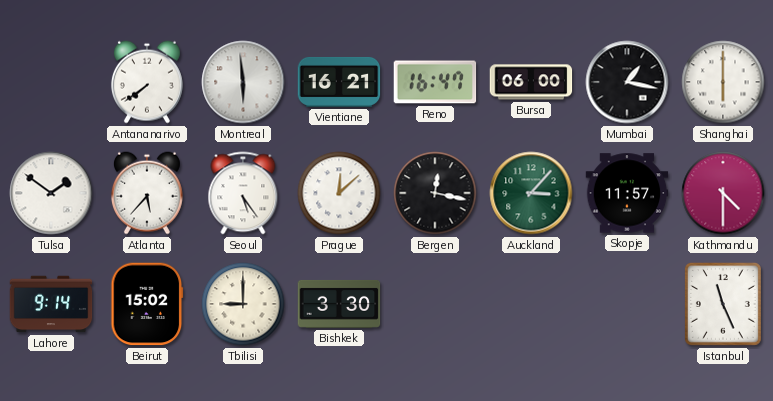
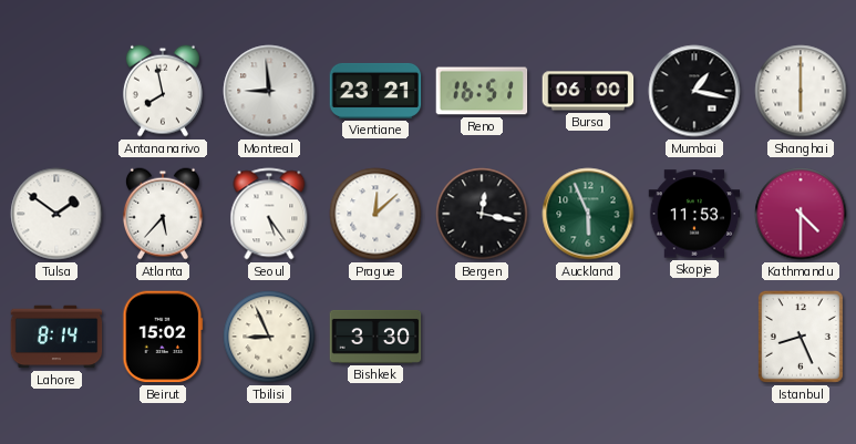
Antananarivo: 7:39 -> 7:58
Montreal: 5:59 -> 8:59
Vientiane: 16:21 -> 23:21
Reno: 16:47 -> 16:51
Auckland: 3:07 -> 5:56
Skopje: 11:57 -> 11:53
Lahore: 9:14 -> 8:14
Tbilisi: 9:00 -> 8:56
Istanbul: 11:26 -> 8:26
